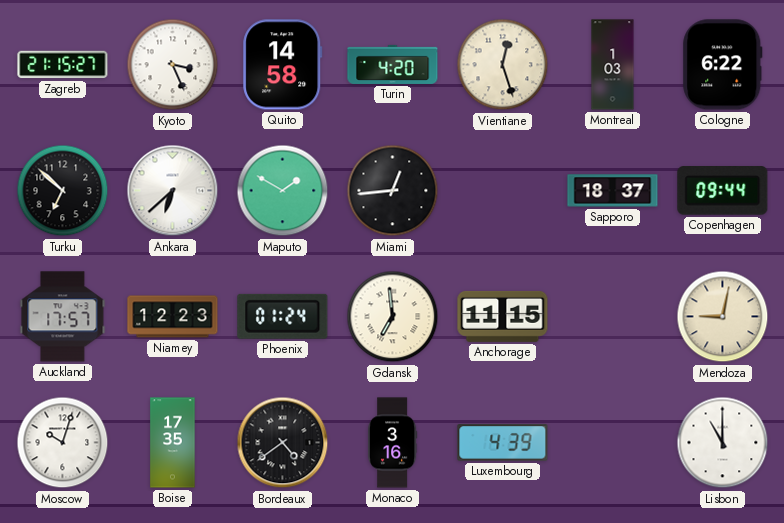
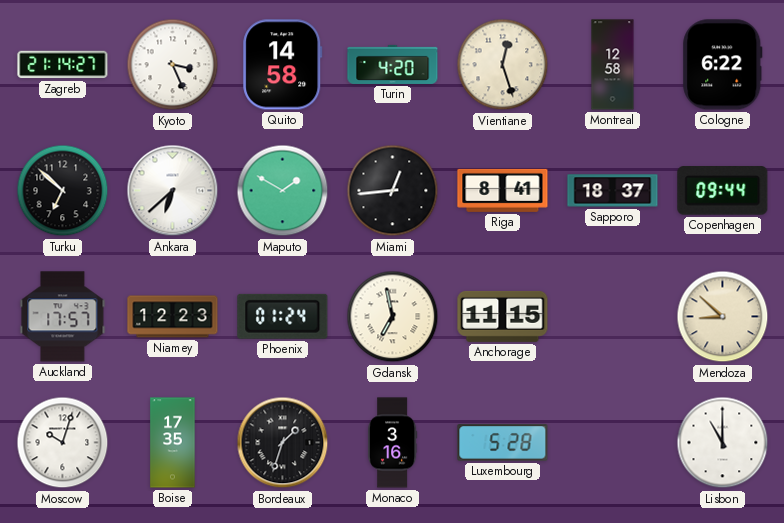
Zagreb: 21:15 -> 21:14
Montreal: 1:03 -> 12:58
Riga: none -> 8:41
Gdansk: 6:59 -> 6:58
Mendoza: 9:02 -> 8:52
Bordeaux: 4:39 -> 1:33
Luxembourg: 4:39 -> 5:28
